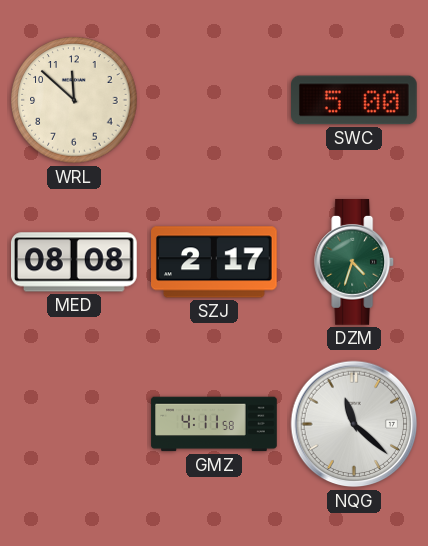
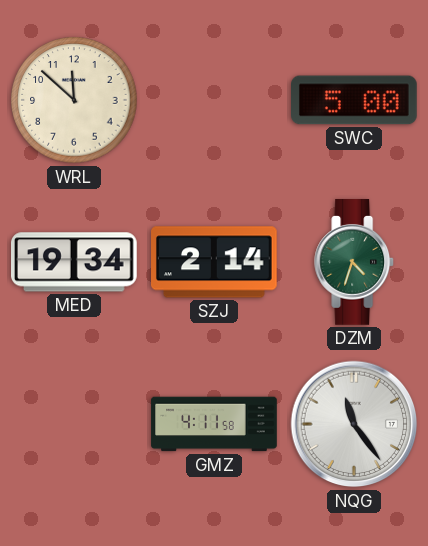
MED: 08:08 -> 19:34
SZJ: 2:17 -> 2:14
NQG: 11:22 -> 11:24
